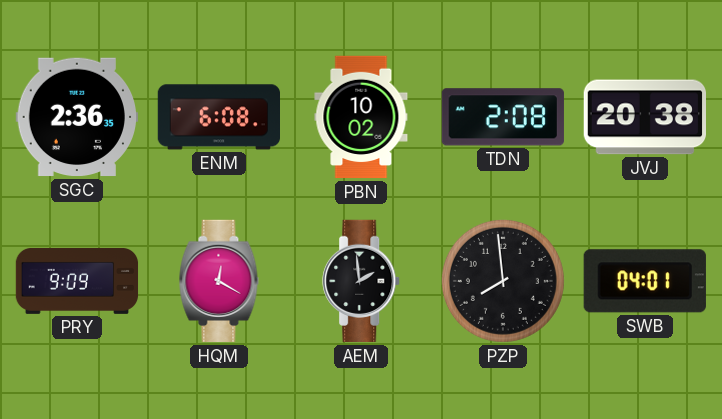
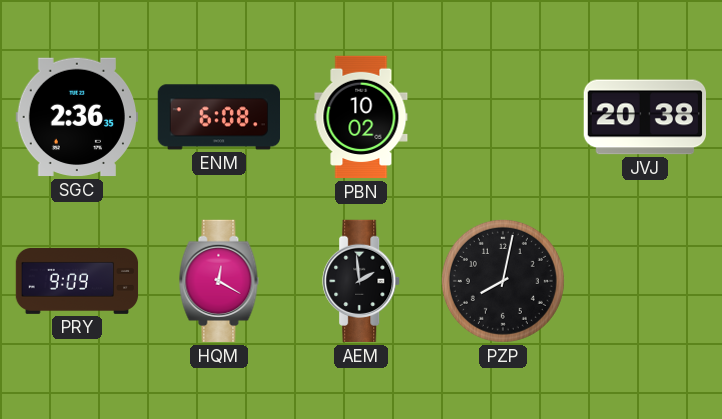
TDN: 2:08 -> none
PZP: 7:59 -> 8:02
SWB: 04:01 -> none
